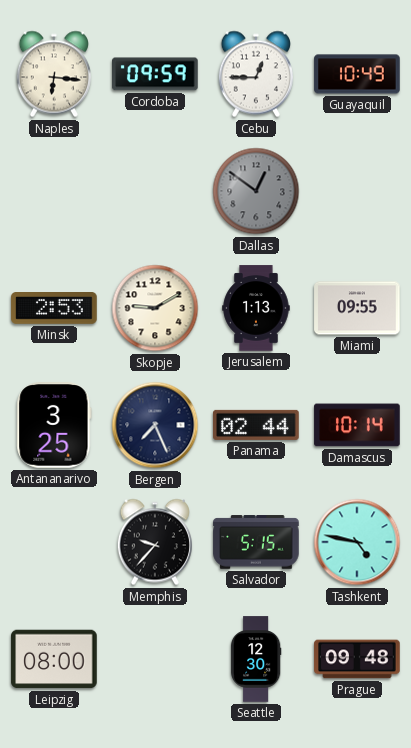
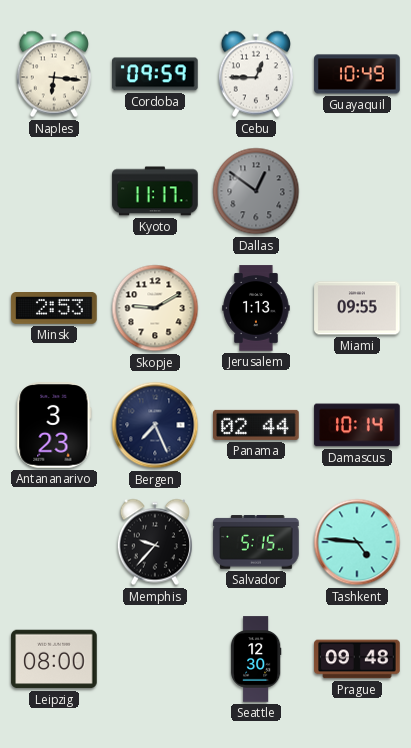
Kyoto: none -> 11:17
Antananarivo: 3:25 -> 3:23
Tashkent: 4:47 -> 4:46
